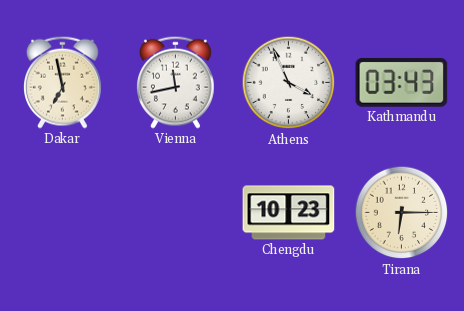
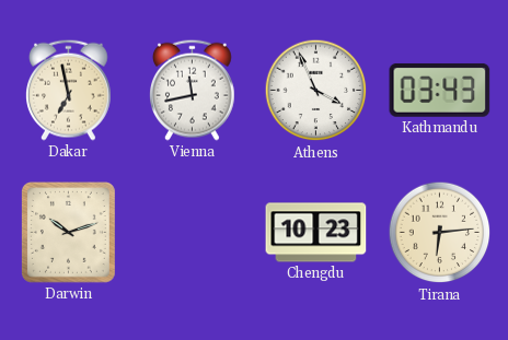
Darwin: none -> 10:12
Tirana: 6:15 -> 6:14
